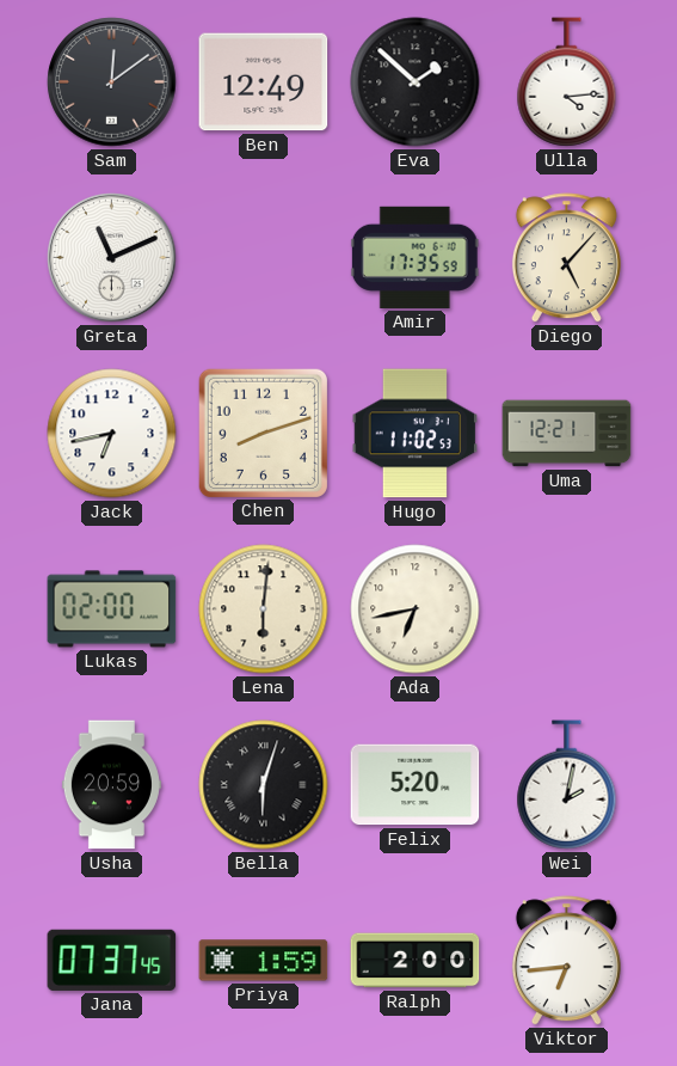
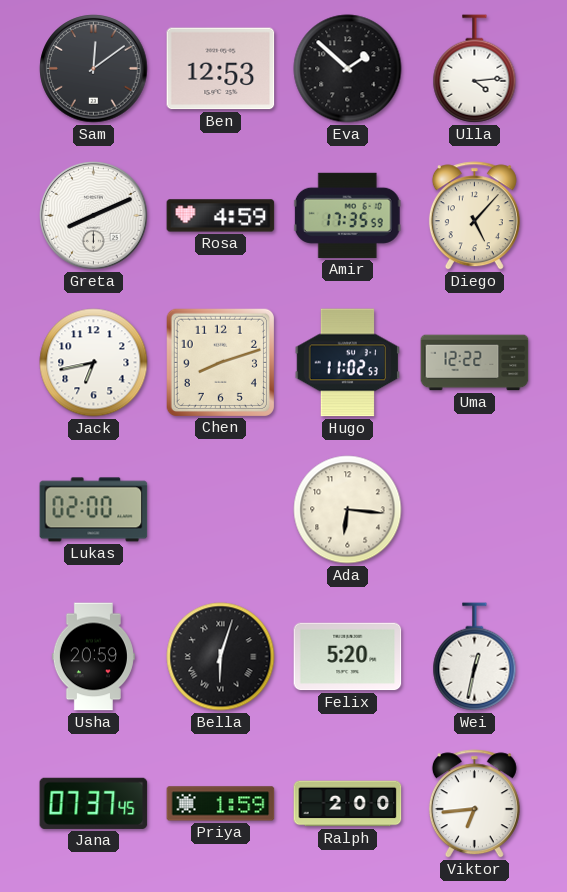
Ben: 12:49 -> 12:53
Greta: 11:11 -> 8:11
Rosa: none -> 4:59
Uma: 12:21 -> 12:22
Lena: 6:01 -> none
Ada: 6:43 -> 6:16
Wei: 2:02 -> 12:32
